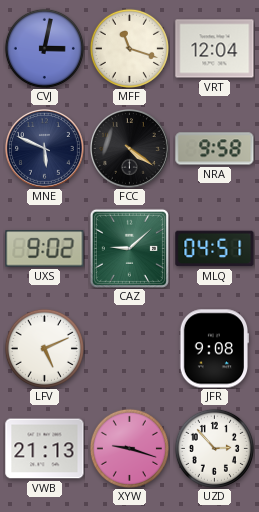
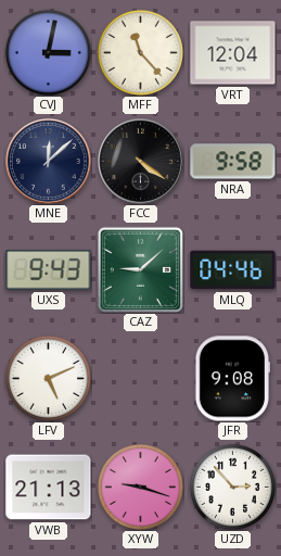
MFF: 11:18 -> 11:23
MNE: 5:49 -> 12:08
UXS: 9:02 -> 9:43
MLQ: 04:51 -> 04:46
